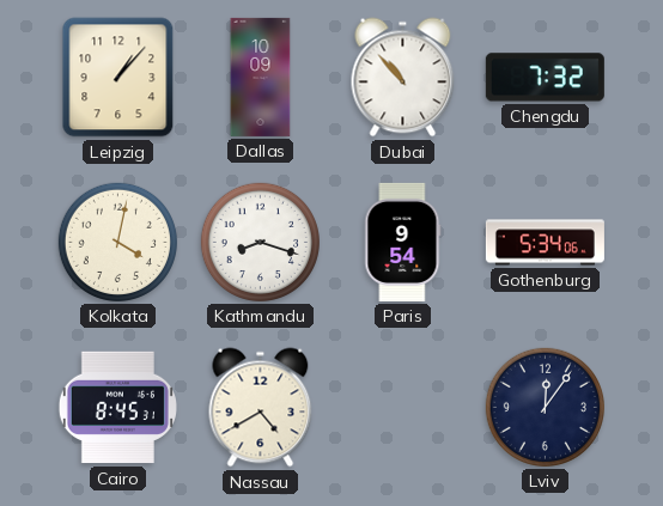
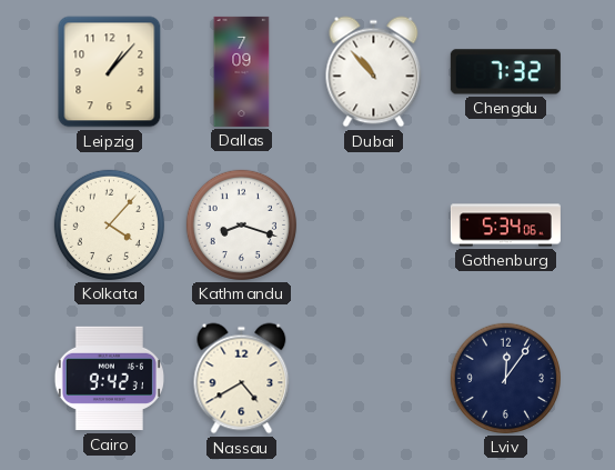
Dallas: 10:09 -> 7:09
Kolkata: 4:02 -> 4:07
Paris: 9:54 -> none
Cairo: 8:45 -> 9:42
